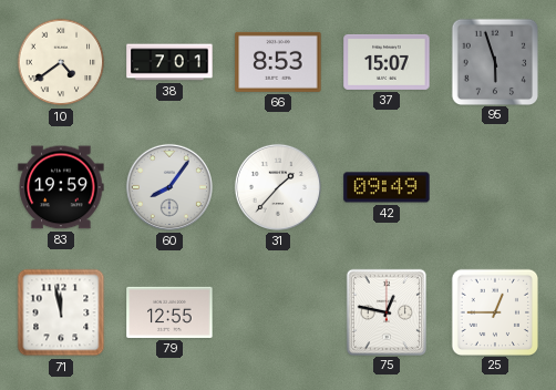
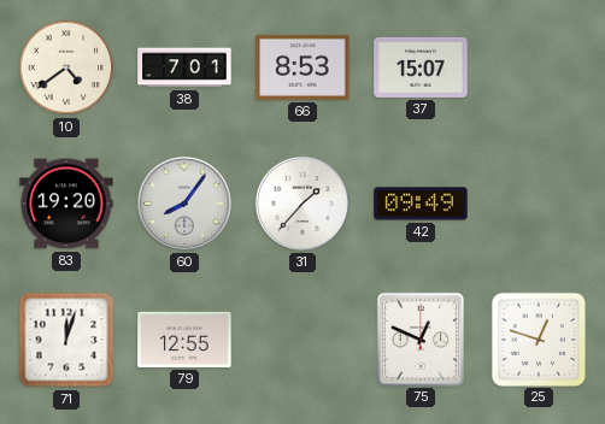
95: 5:57 -> none
83: 19:59 -> 19:20
71: 11:58 -> 12:03
75: 12:47 -> 12:49
25: 12:45 -> 12:48
